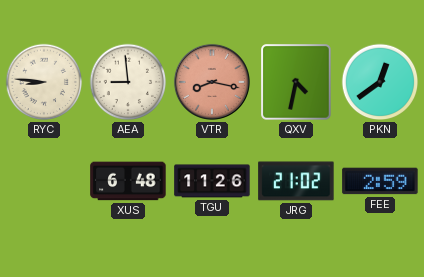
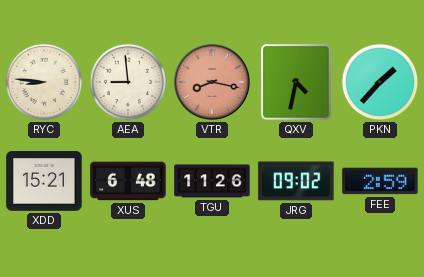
PKN: 12:39 -> 1:37
XDD: none -> 15:21
JRG: 21:02 -> 09:02
